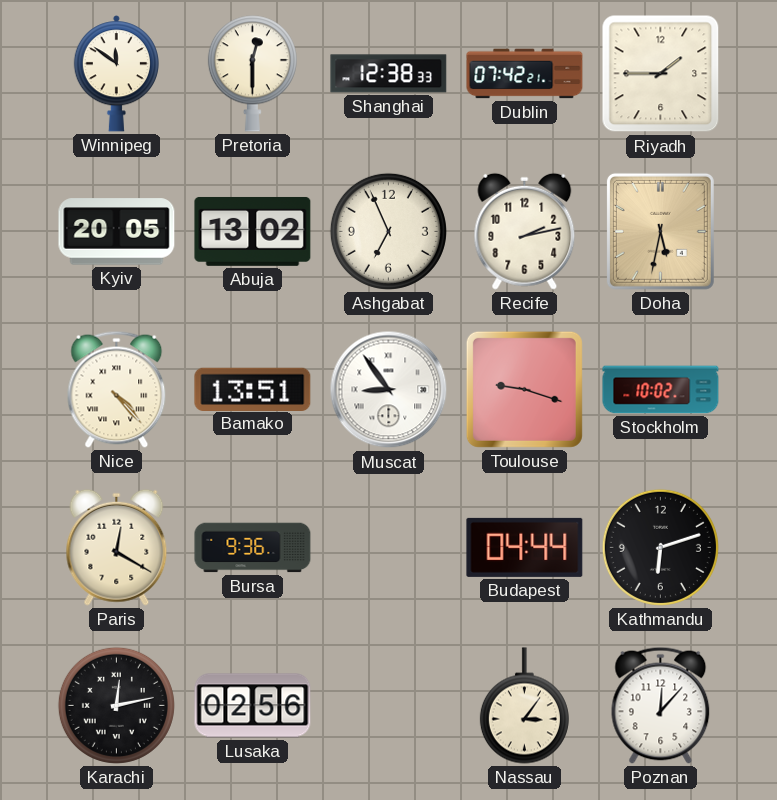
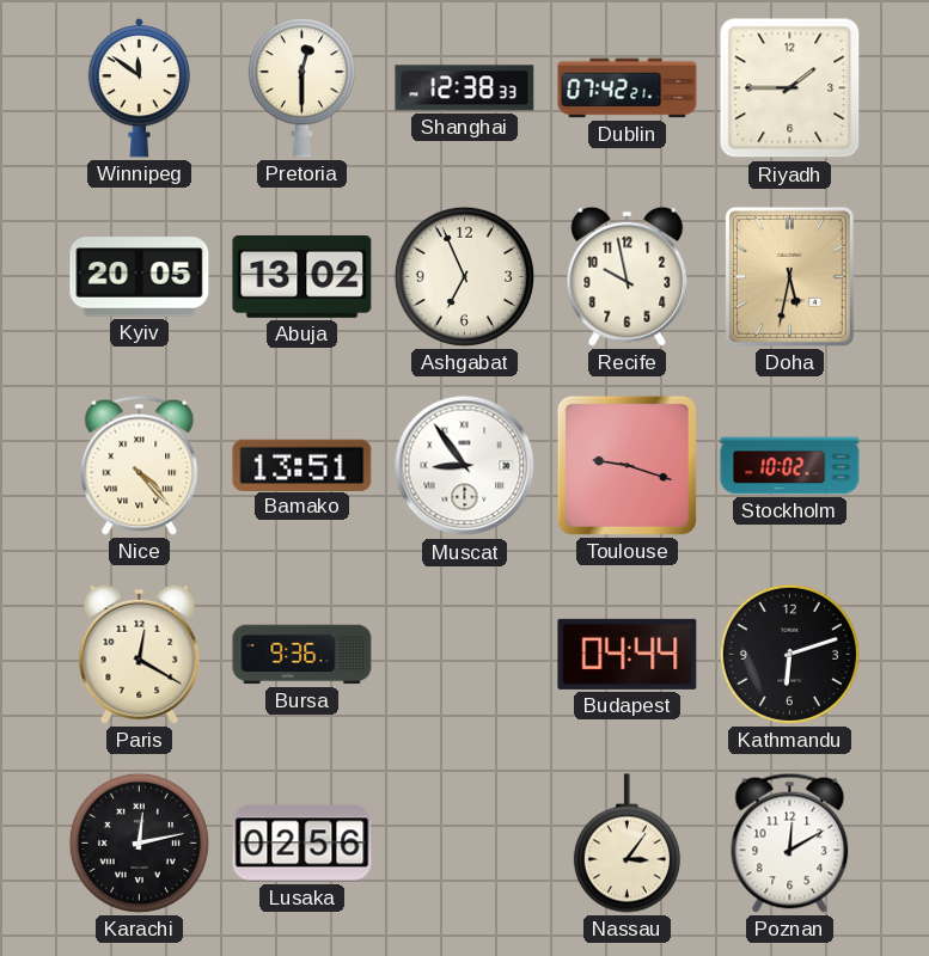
Recife: 2:13 -> 9:58
Poznan: 12:07 -> 12:10
